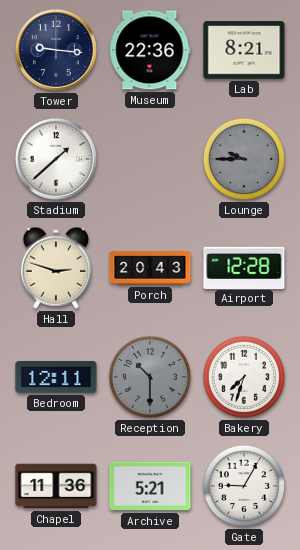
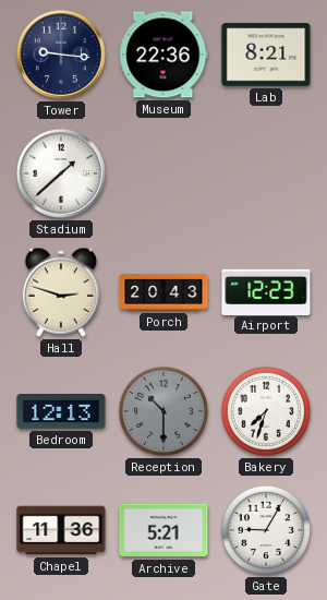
Lounge: 9:45 -> none
Airport: 12:28 -> 12:23
Bedroom: 12:11 -> 12:13
